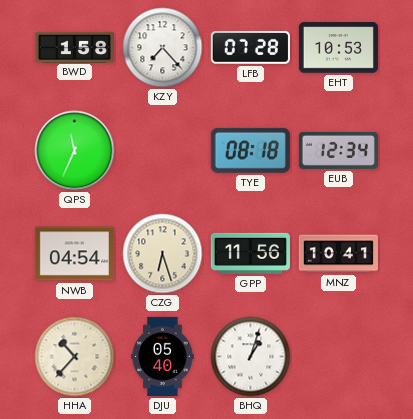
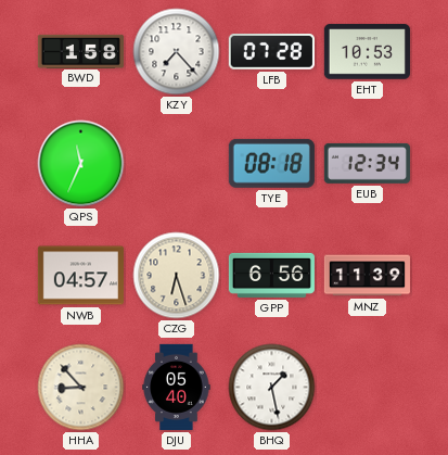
NWB: 04:54 -> 04:57
GPP: 11:56 -> 6:56
MNZ: 10:41 -> 11:39
HHA: 10:37 -> 8:53
BHQ: 1:03 -> 1:28
